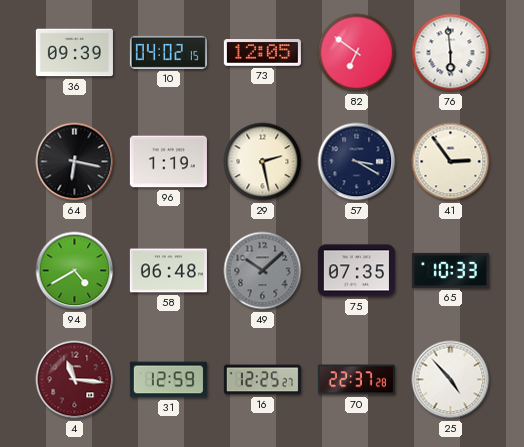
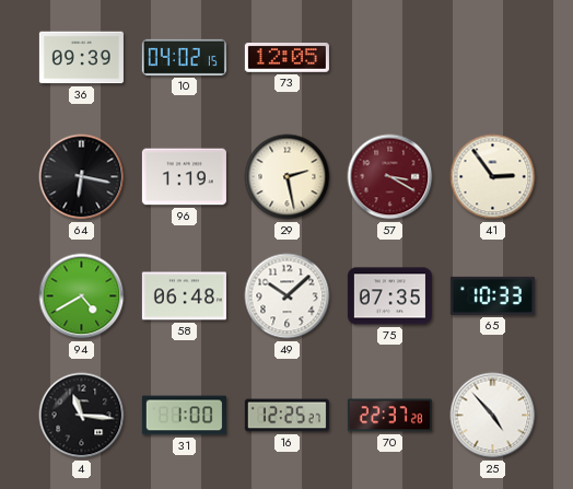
82: 6:51 -> none
76: 5:59 -> none
57 dial: navy -> burgundy
49 dial: grey -> white
4 dial: burgundy -> black
31: 12:59 -> 1:00
